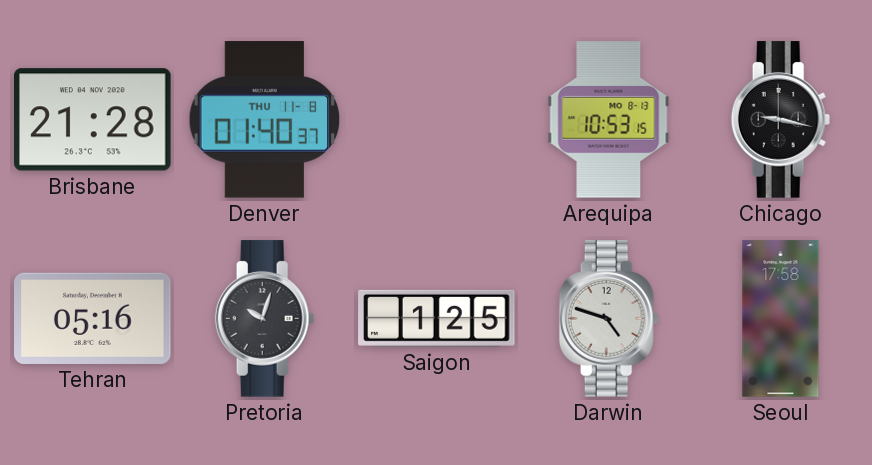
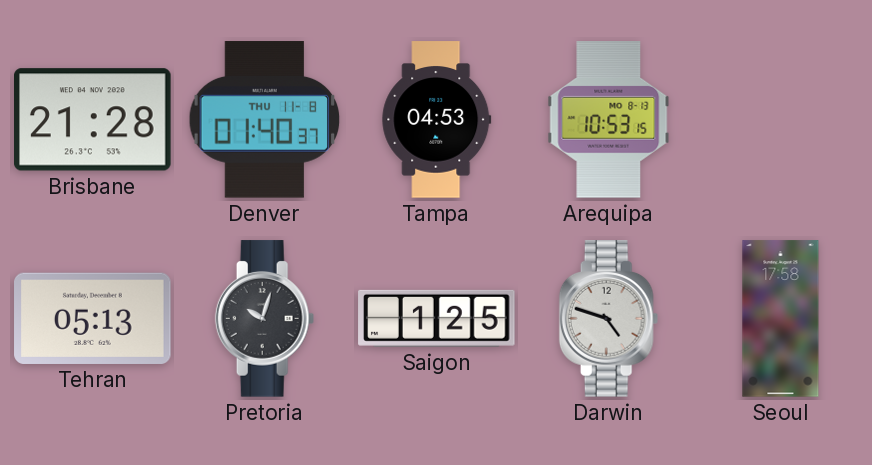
Tampa: none -> 04:53
Chicago: 9:17 -> none
Tehran: 05:16 -> 05:13
